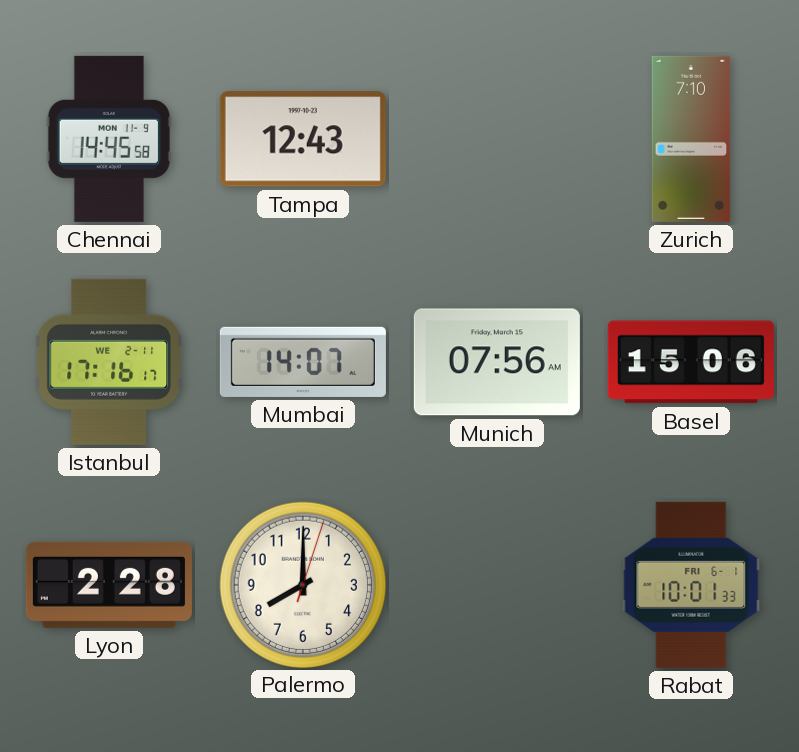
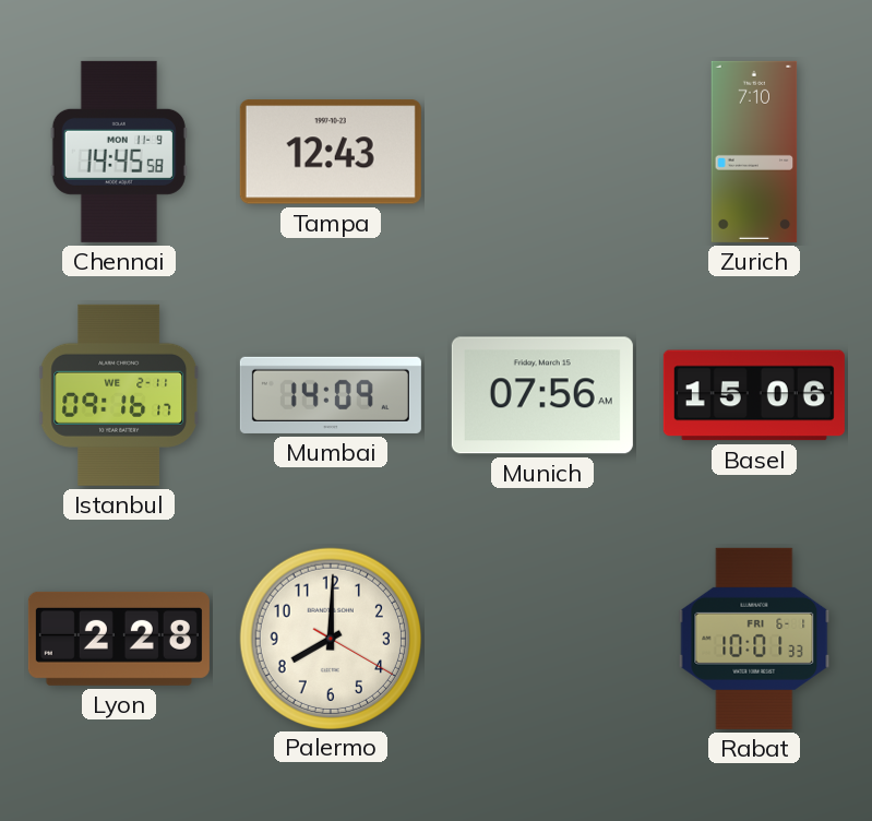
Istanbul: 17:16 -> 09:16
Mumbai: 14:07 -> 14:09
Palermo: 8:00:03 -> 8:00:20
